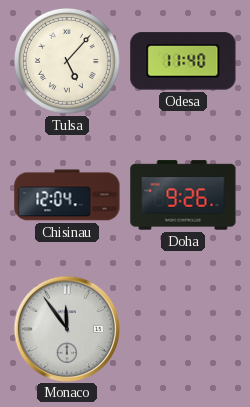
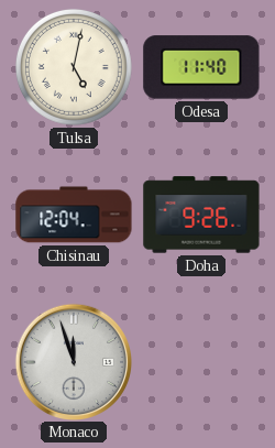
Tulsa: 5:07 -> 5:02
Monaco: 11:54 -> 11:57
